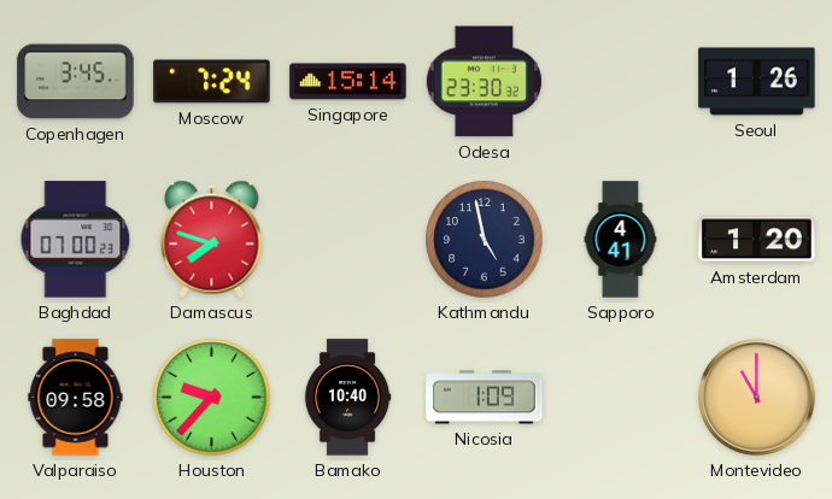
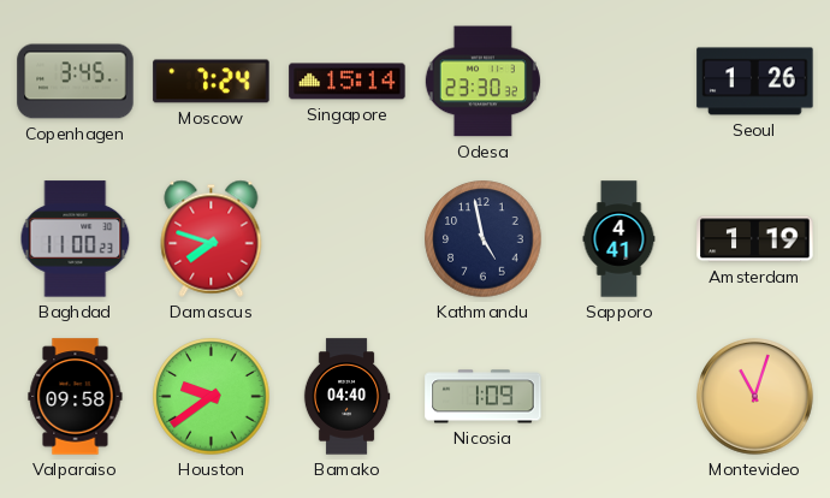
Baghdad: 07:00 -> 11:00
Amsterdam: 1:20 -> 1:19
Houston: 9:37 -> 9:39
Bamako: 10:40 -> 04:40
Montevideo: 11:00 -> 11:03
